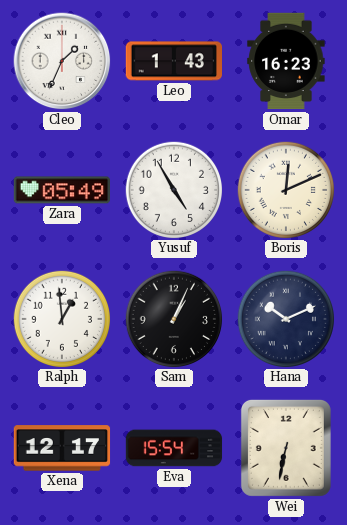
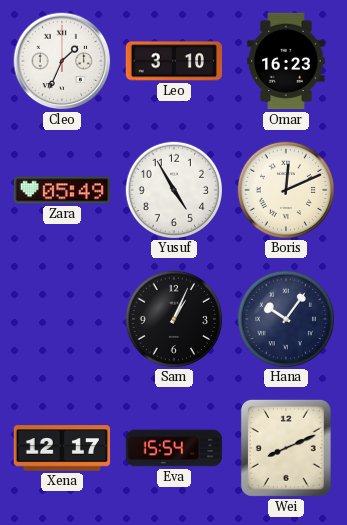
Leo: 1:43 -> 3:10
Ralph: 12:59 -> none
Hana: 10:11 -> 10:06
Wei: 6:32 -> 8:11
